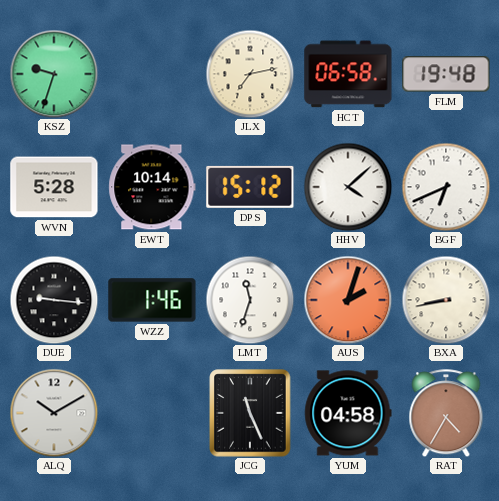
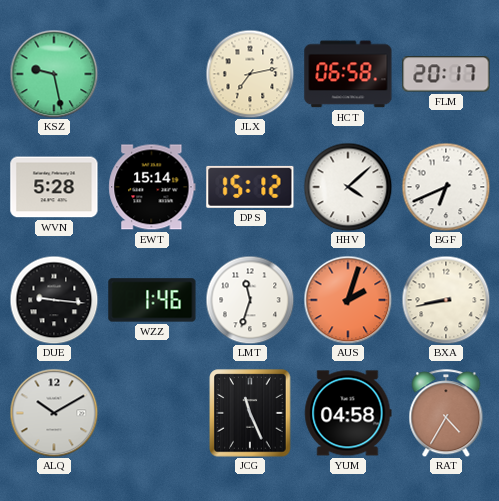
KSZ: 9:33 -> 9:28
FLM: 19:48 -> 20:17
EWT: 10:14 -> 15:14
